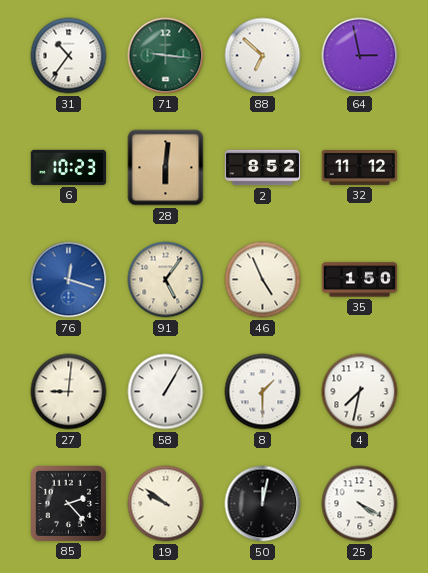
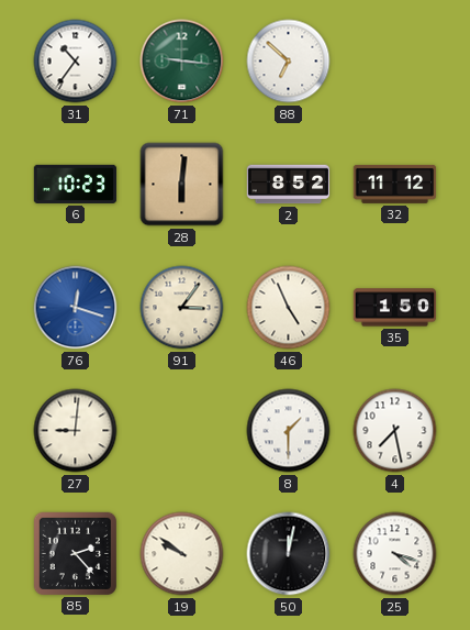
64: 2:58 -> none
91: 5:06 -> 3:06
58: 1:05 -> none
4: 7:32 -> 7:28
25: 4:20 -> 4:18
